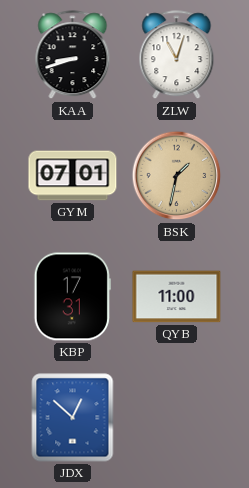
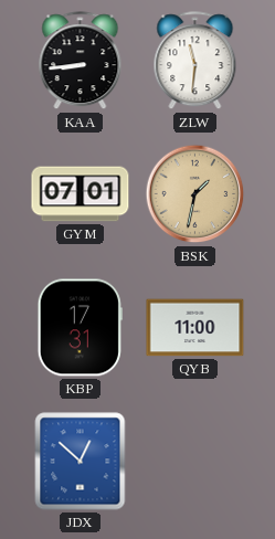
KAA: 8:42 -> 8:44
ZLW: 11:03 -> 11:31
